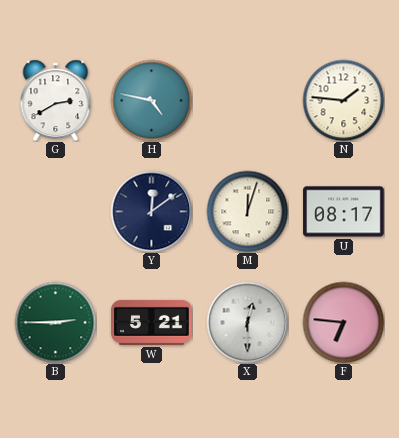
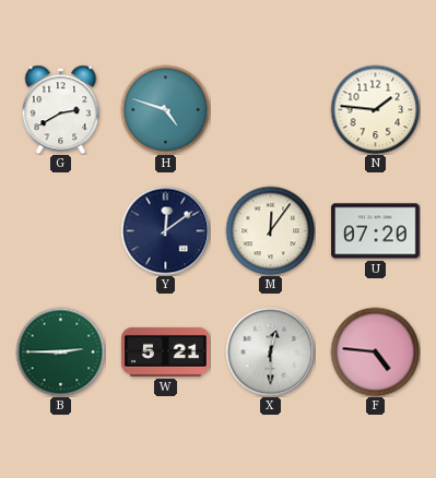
H: 4:47 -> 4:48
M: 12:03 -> 12:06
U: 08:17 -> 07:20
F: 6:46 -> 4:46
